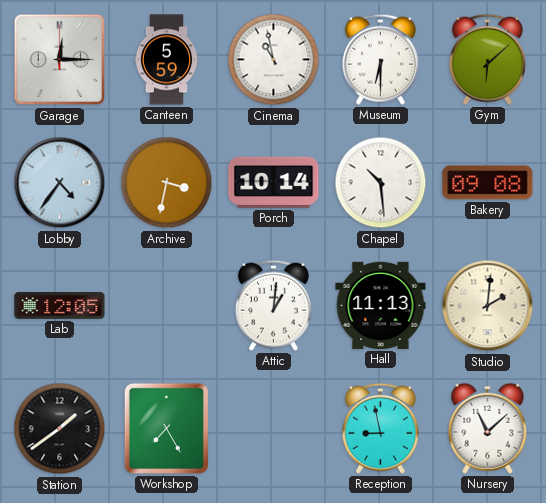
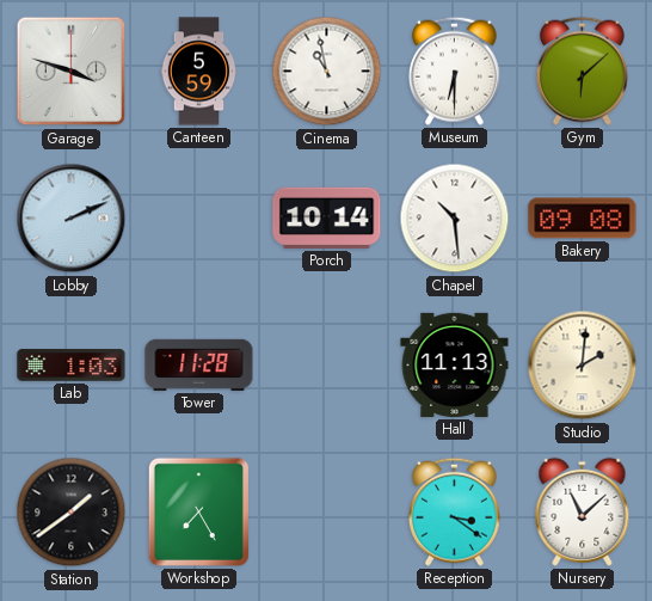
Garage: 12:15 -> 3:48
Lobby: 4:36 -> 2:11
Archive: 3:32 -> none
Lab: 12:05 -> 1:03
Tower: none -> 11:28
Attic: 1:01 -> none
Reception: 8:58 -> 3:21
